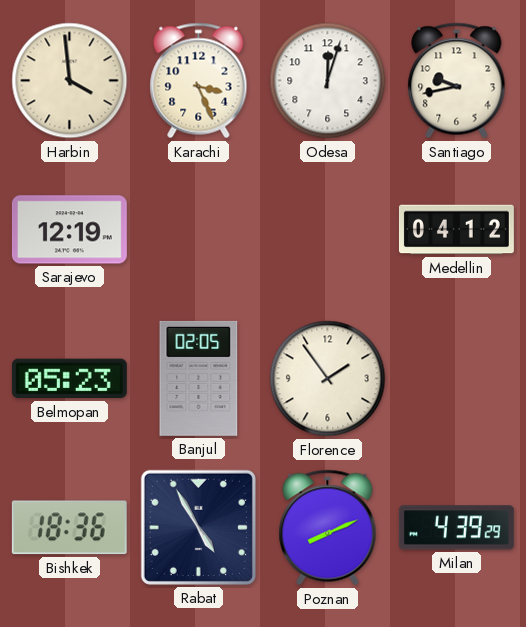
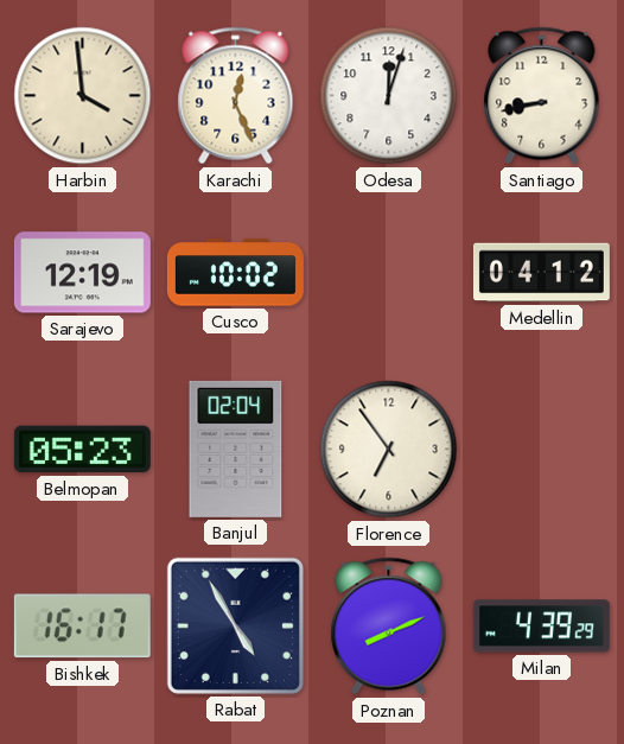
Karachi: 3:26 -> 12:26
Santiago: 9:43 -> 8:43
Cusco: none -> 10:02
Banjul: 02:05 -> 02:04
Florence: 1:54 -> 6:54
Bishkek: 18:36 -> 16:17
